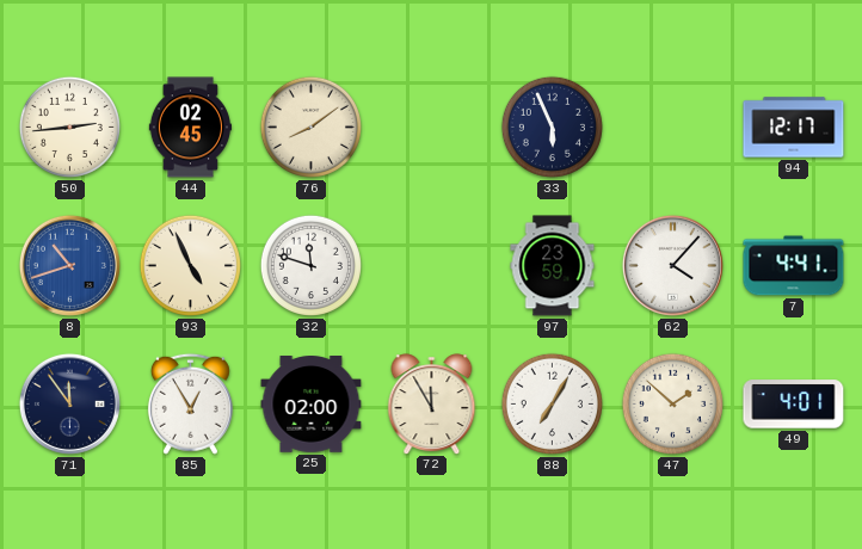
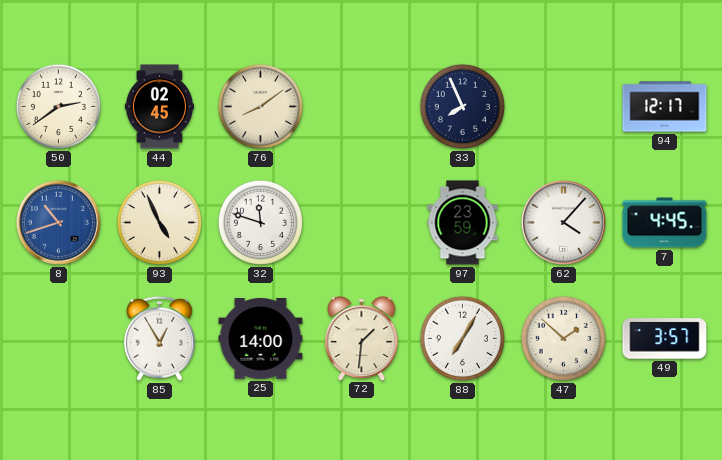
50: 2:44 -> 2:39
33: 5:56 -> 7:56
7: 4:41 -> 4:45
71: 11:54 -> none
25: 02:00 -> 14:00
72: 11:55 -> 1:31
49: 4:01 -> 3:57
